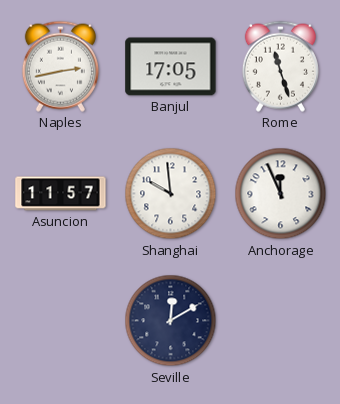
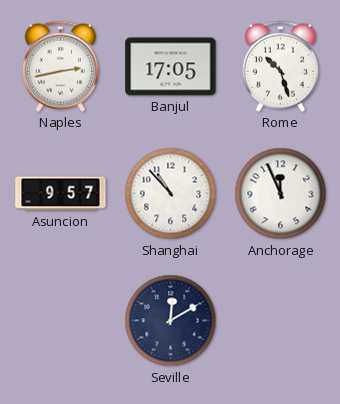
Rome: 11:27 -> 10:27
Asuncion: 11:57 -> 9:57
Shanghai: 9:59 -> 10:53
